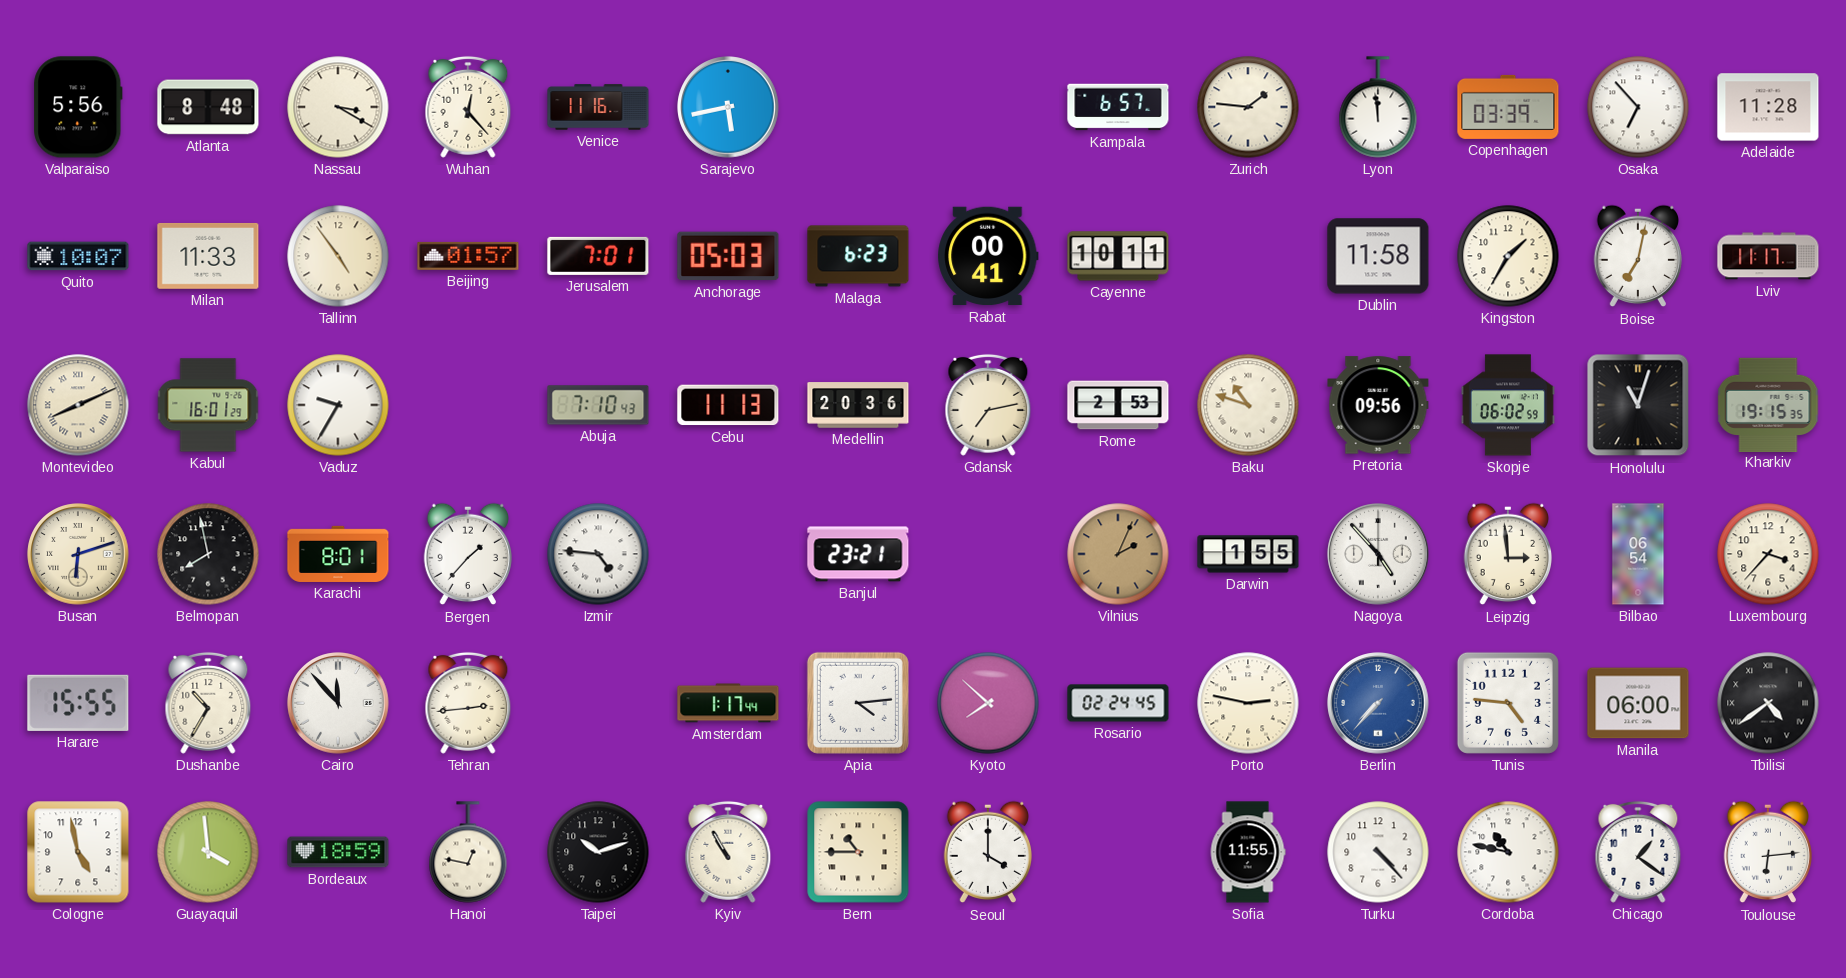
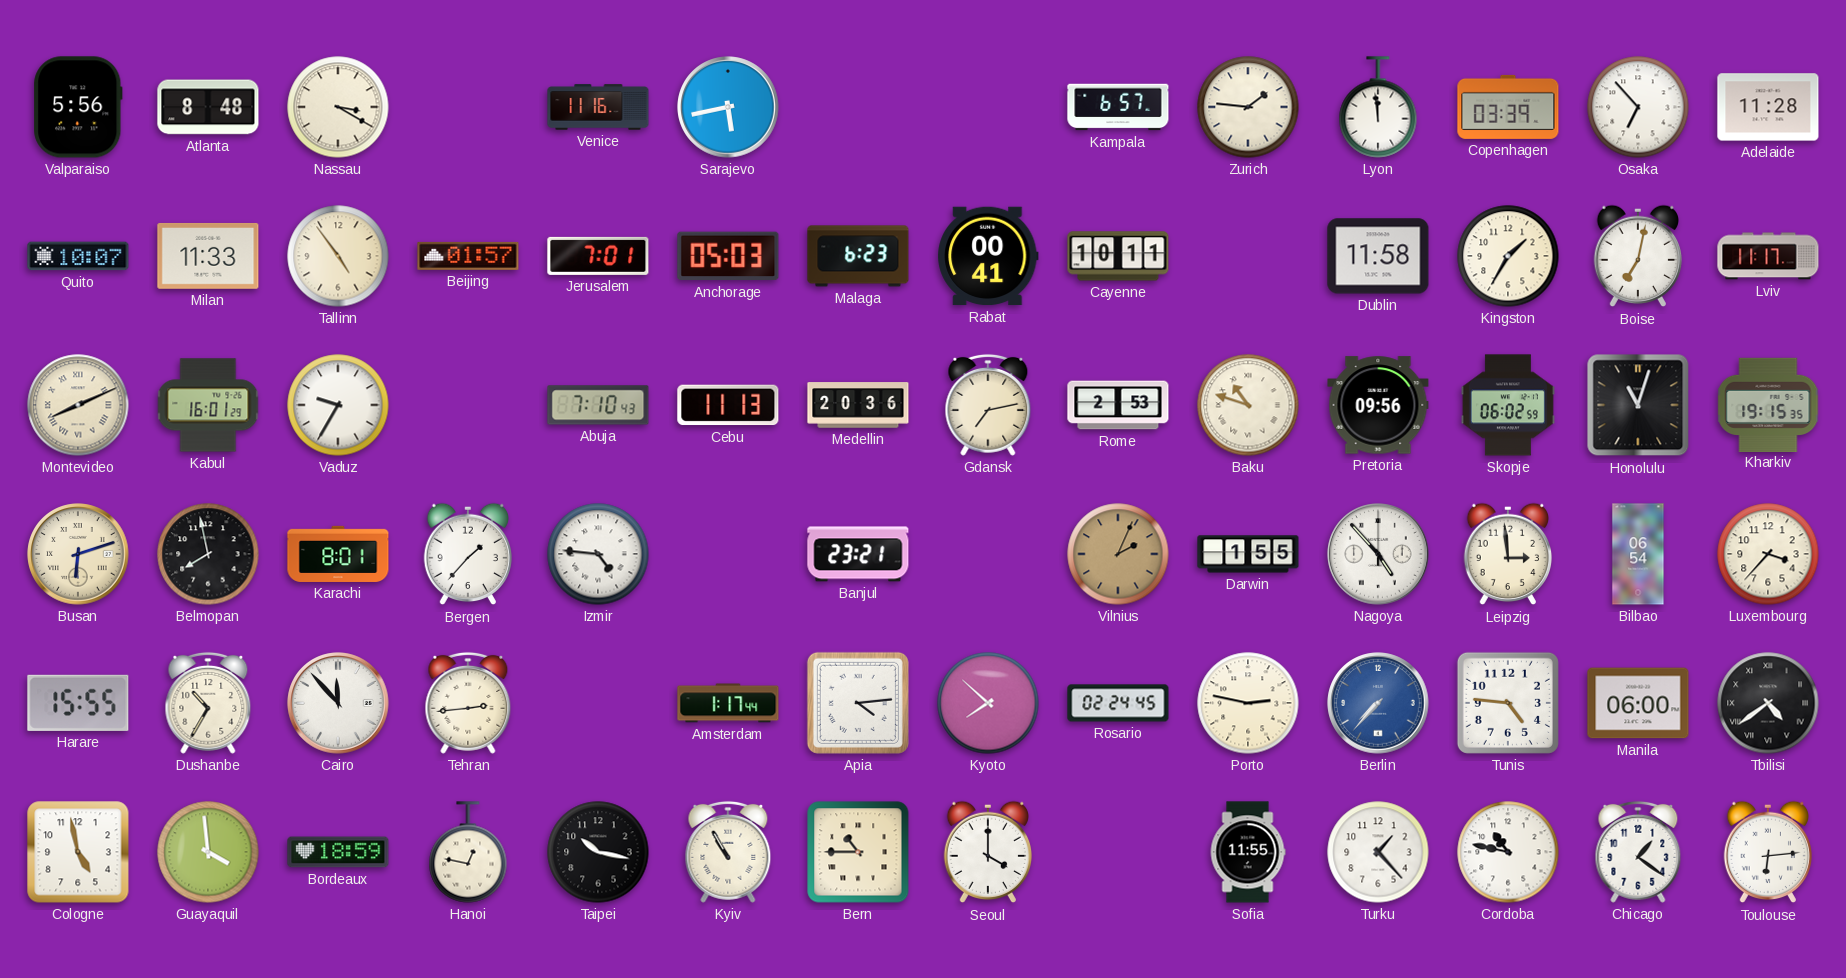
Wuhan: 12:23 -> none
Taipei: 10:12 -> 10:17
Turku: 4:23 -> 1:23
